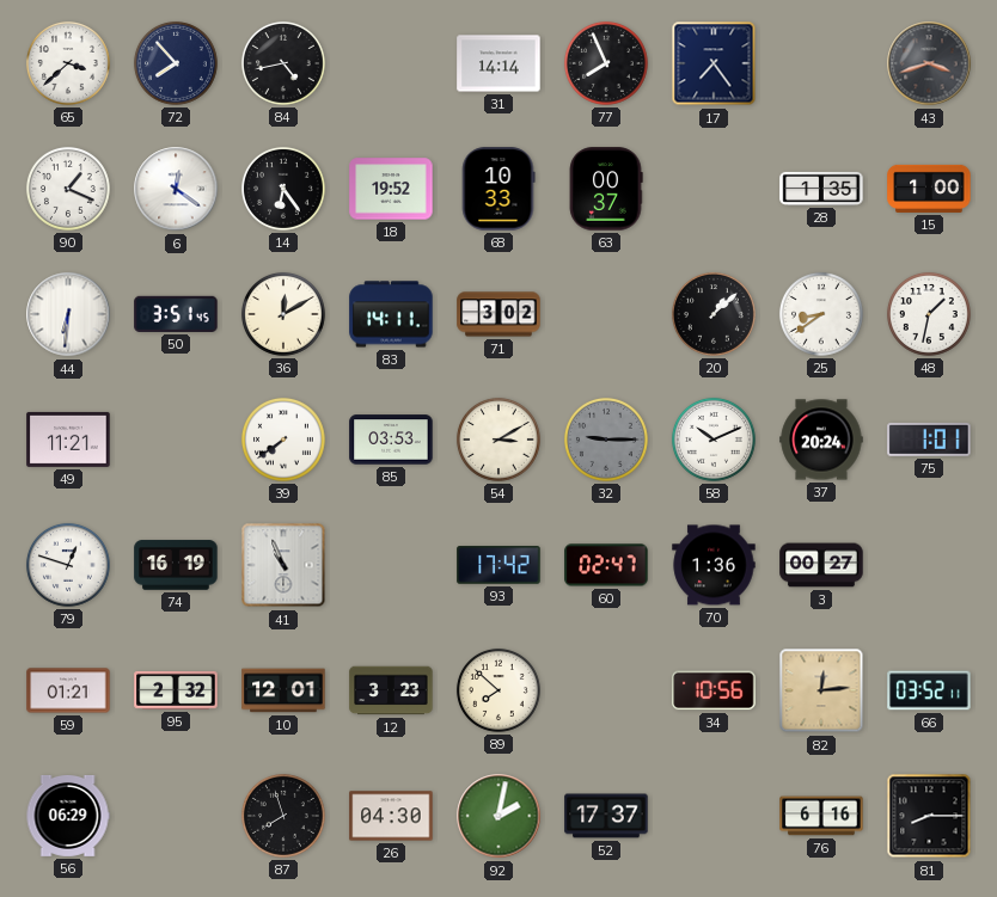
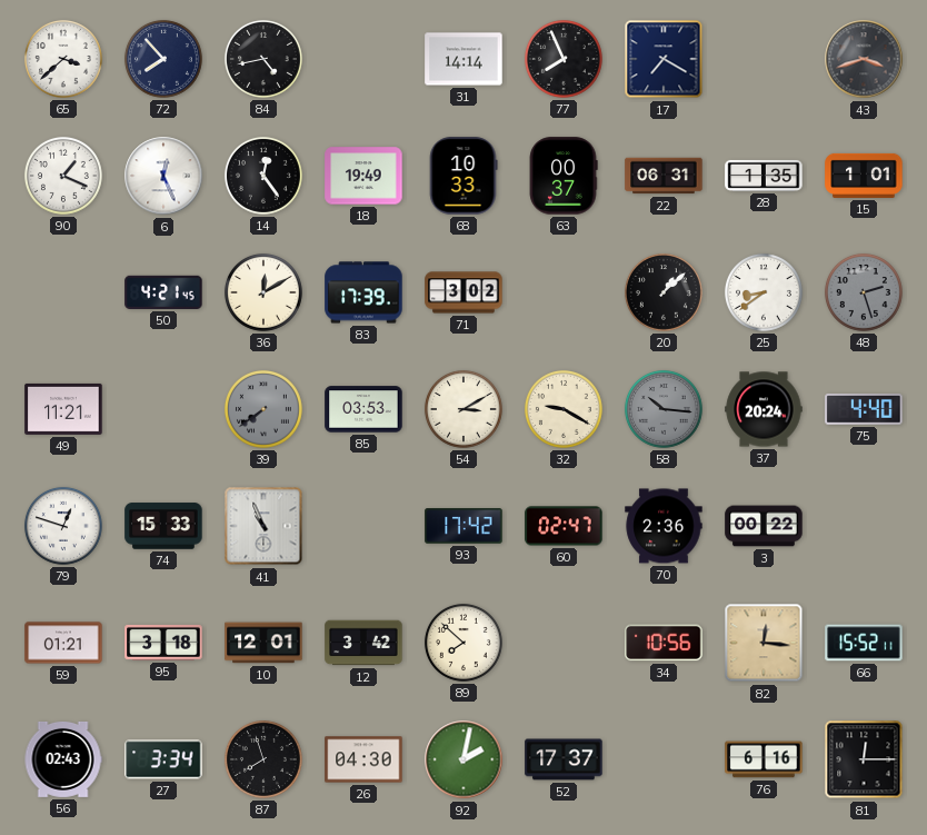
17: 7:24 -> 7:20
6: 12:21 -> 12:26
14: 6:24 -> 12:24
18: 19:52 -> 19:49
22: none -> 06:31
15: 1:00 -> 1:01
44: 6:31 -> none
50: 3:51 -> 4:21
83: 14:11 -> 17:39
48: 1:32 -> 2:27
48 dial: white -> grey
39 dial: white -> grey
32: 9:15 -> 9:20
32 dial: grey -> cream
58: 10:11 -> 10:16
58 dial: white -> grey
75: 1:01 -> 4:40
74: 16:19 -> 15:33
70: 1:36 -> 2:36
3: 00:27 -> 00:22
95: 2:32 -> 3:18
12: 3:23 -> 3:42
82: 12:14 -> 12:16
66: 03:52 -> 15:52
56: 06:29 -> 02:43
27: none -> 3:34
81: 8:15 -> 12:15
